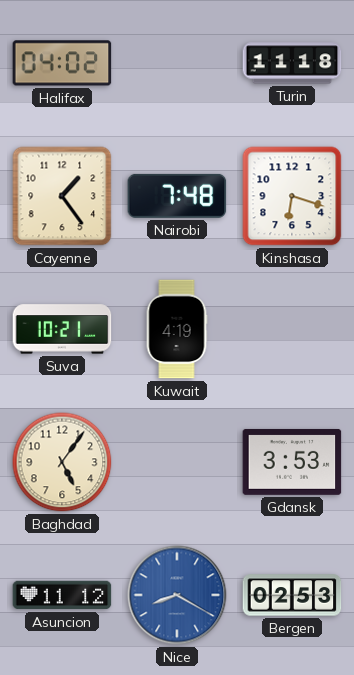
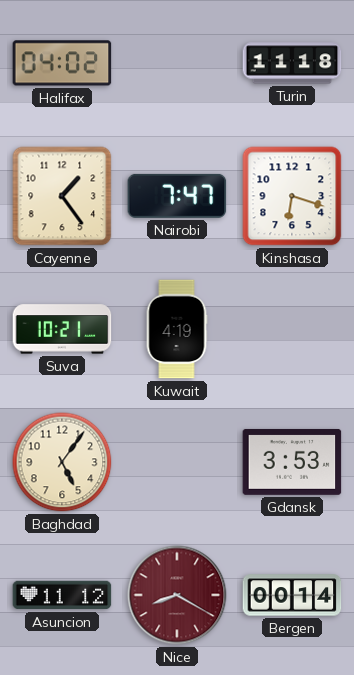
Nairobi: 7:48 -> 7:47
Nice dial: blue -> burgundy
Bergen: 02:53 -> 00:14
